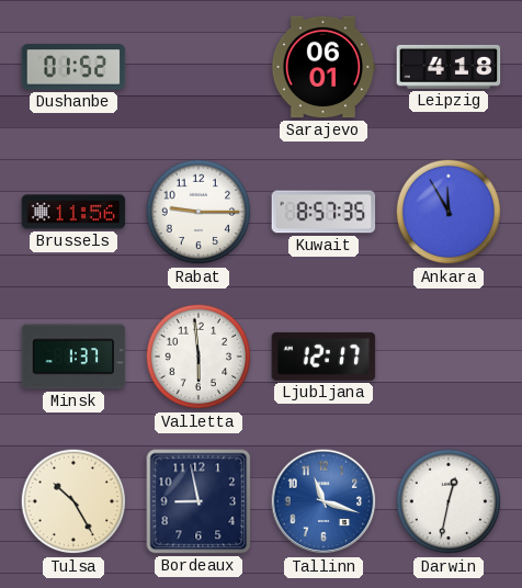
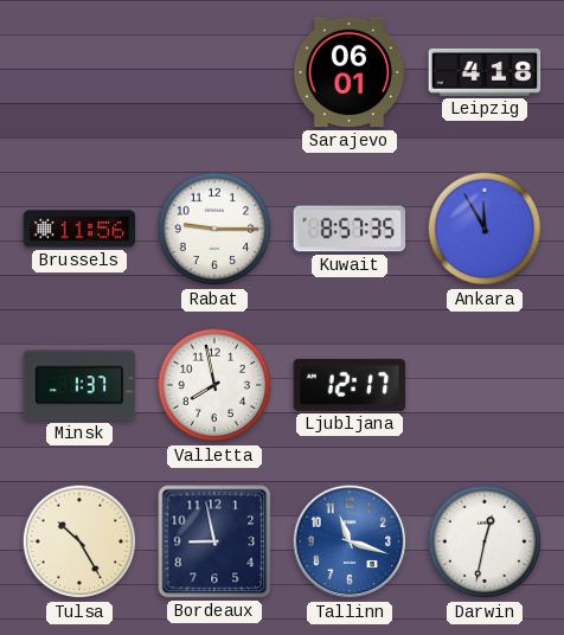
Dushanbe: 01:52 -> none
Valletta: 5:59 -> 7:58
